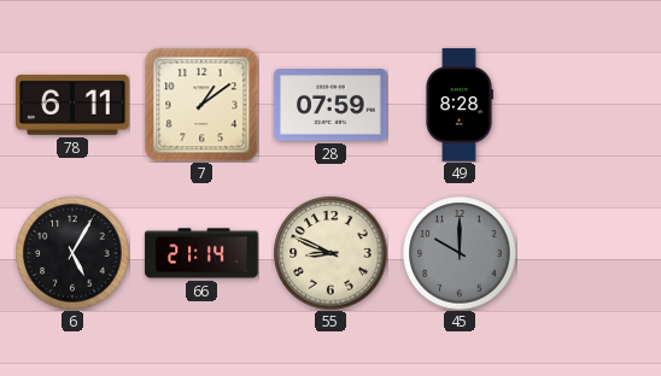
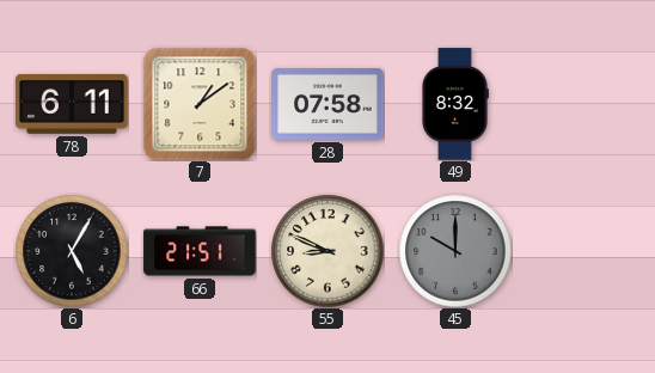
28: 07:59 -> 07:58
49: 8:28 -> 8:32
66: 21:14 -> 21:51
